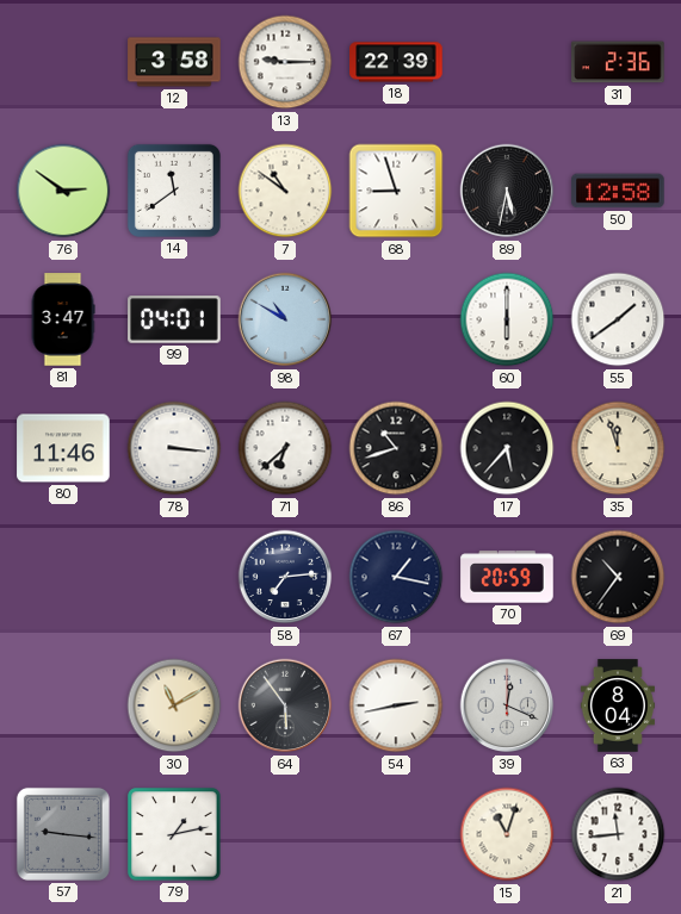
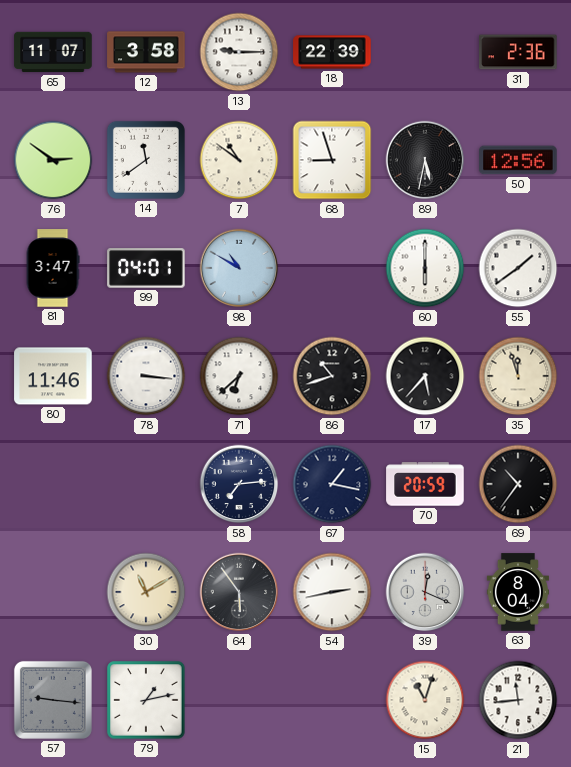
65: none -> 11:07
50: 12:58 -> 12:56
